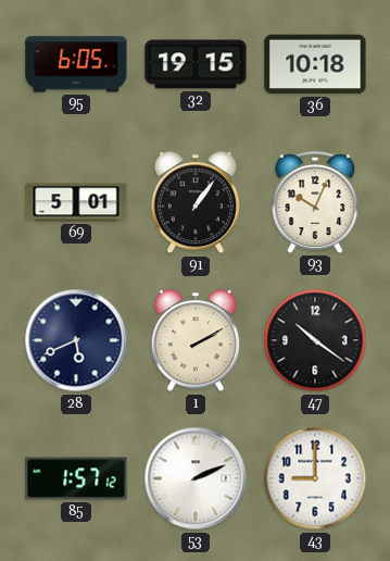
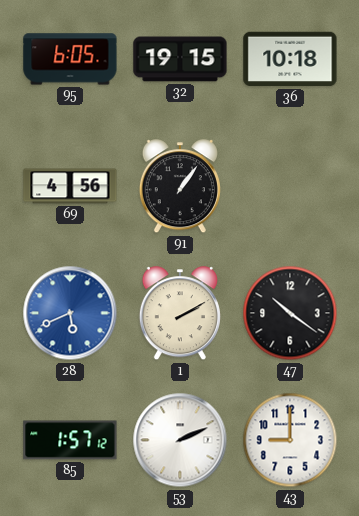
69: 5:01 -> 4:56
93: 10:04 -> none
28 dial: navy -> blue
